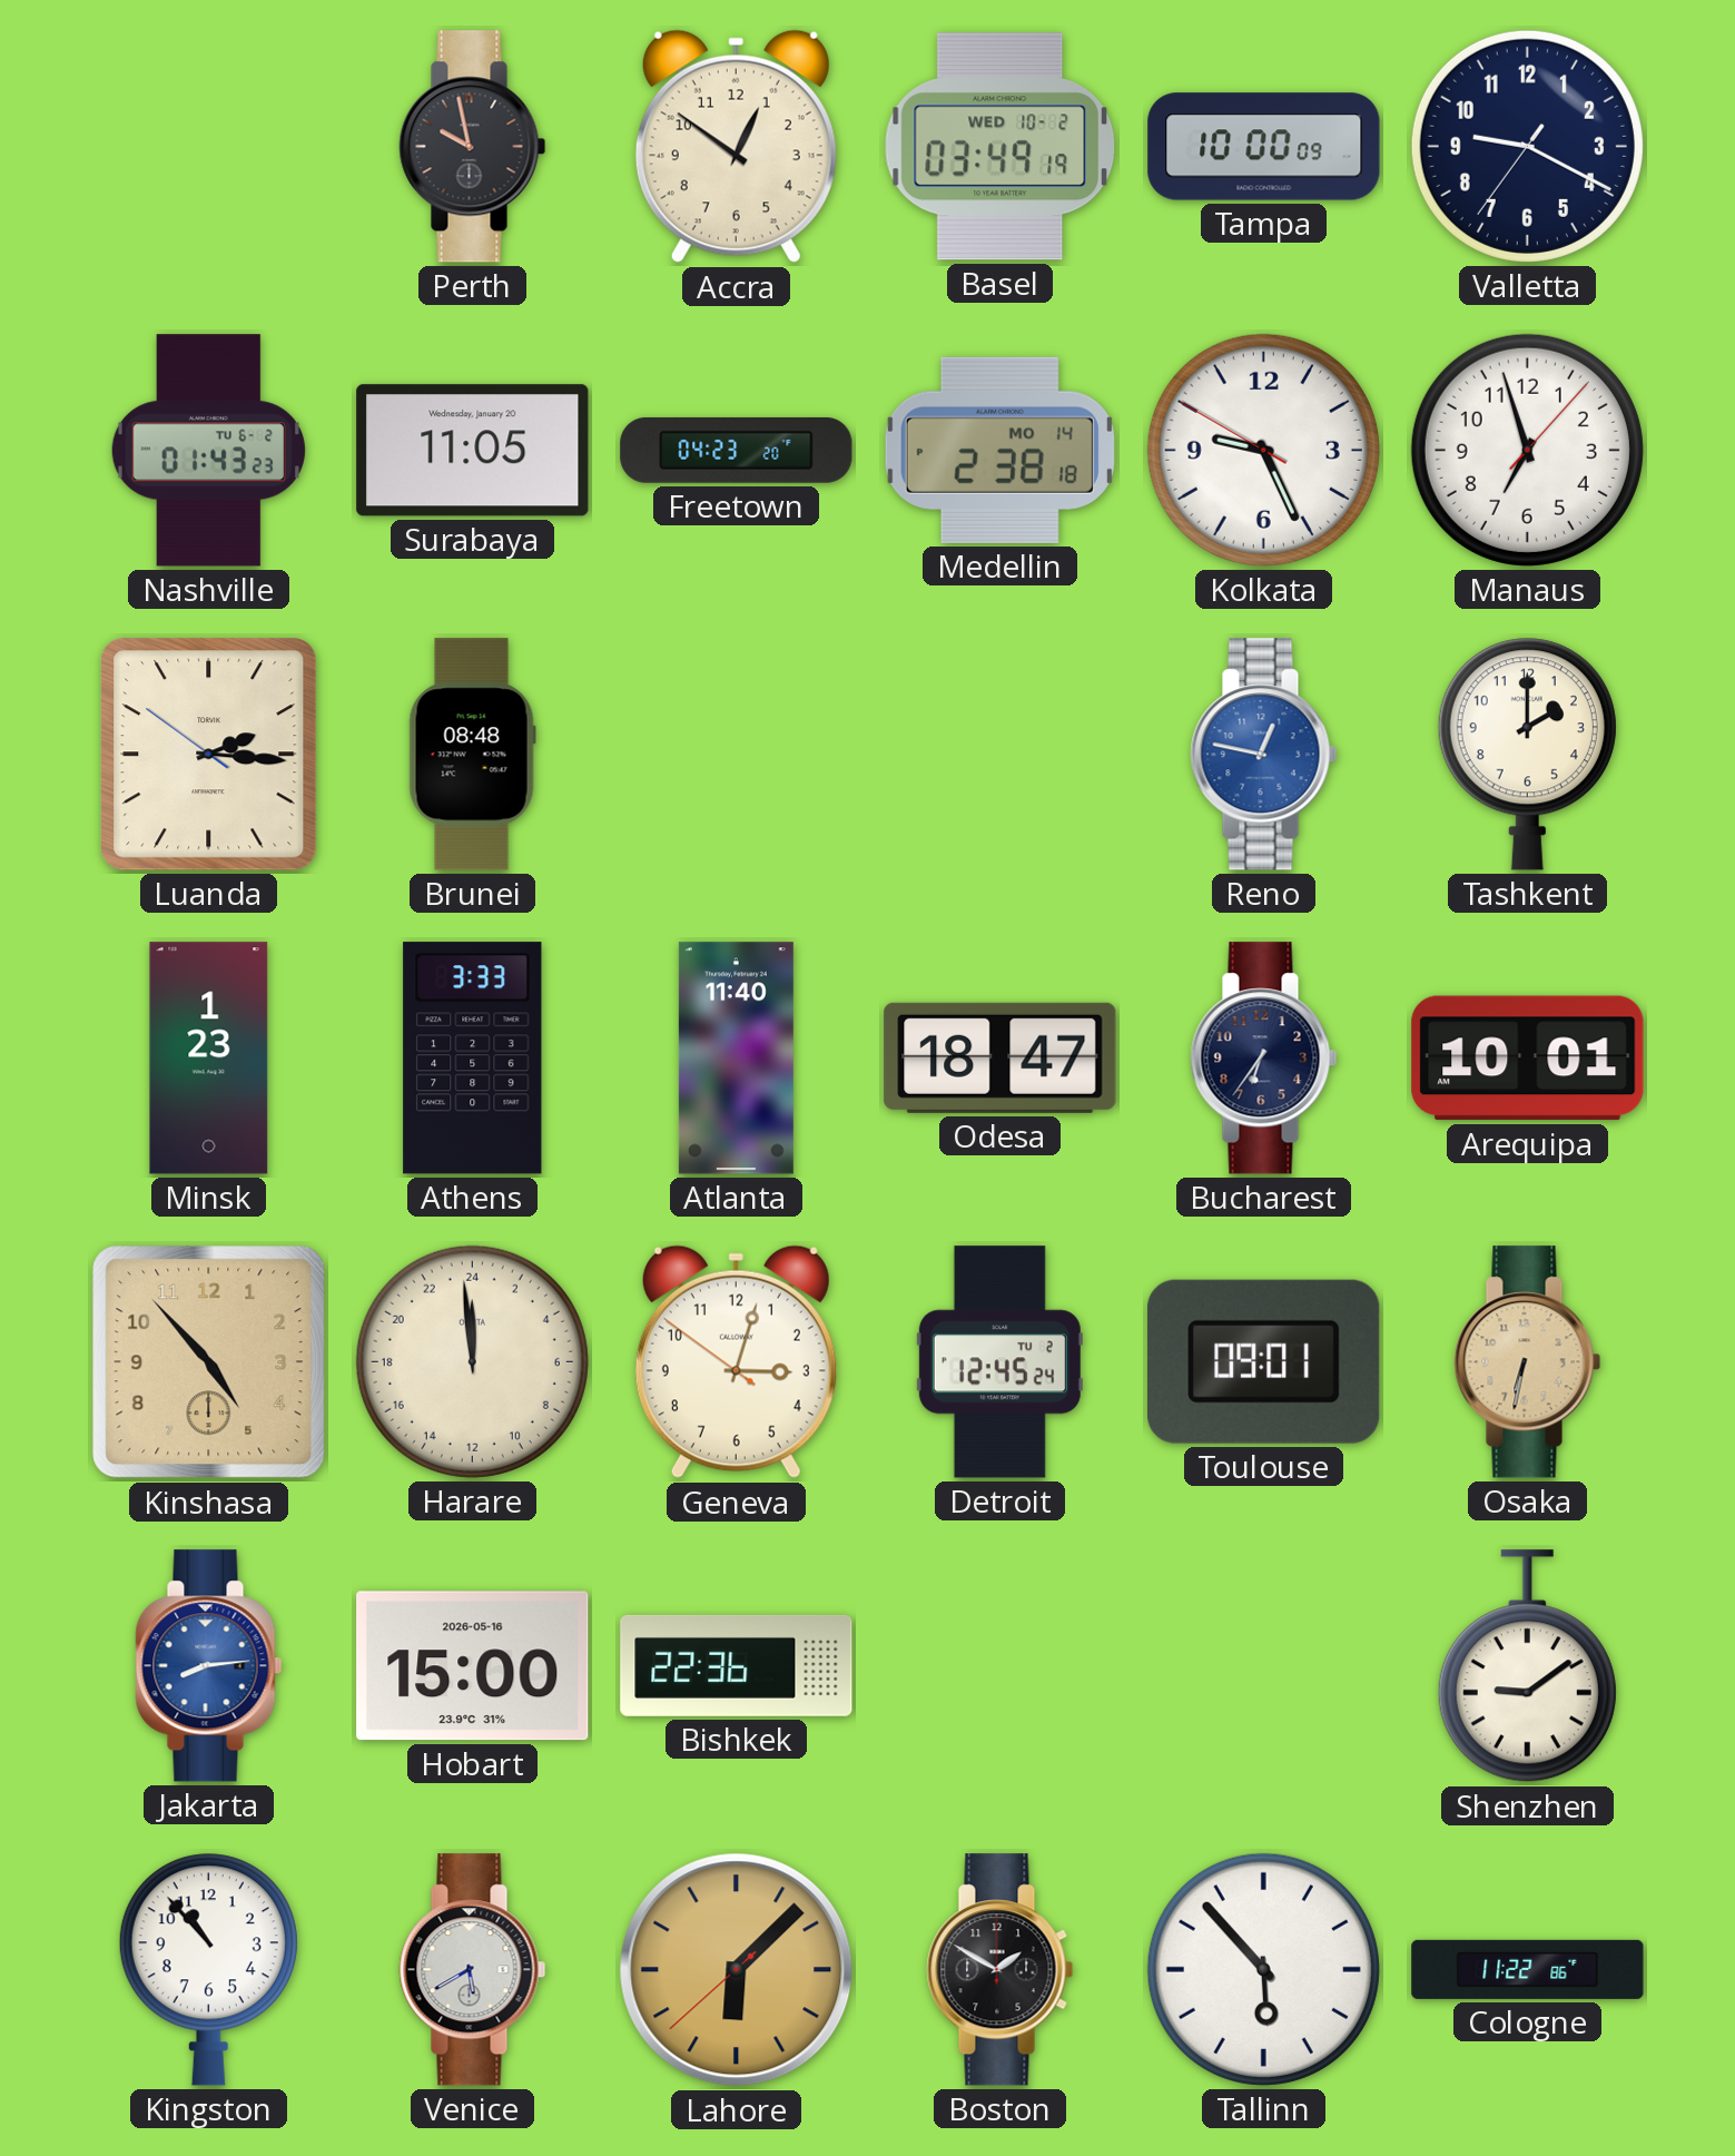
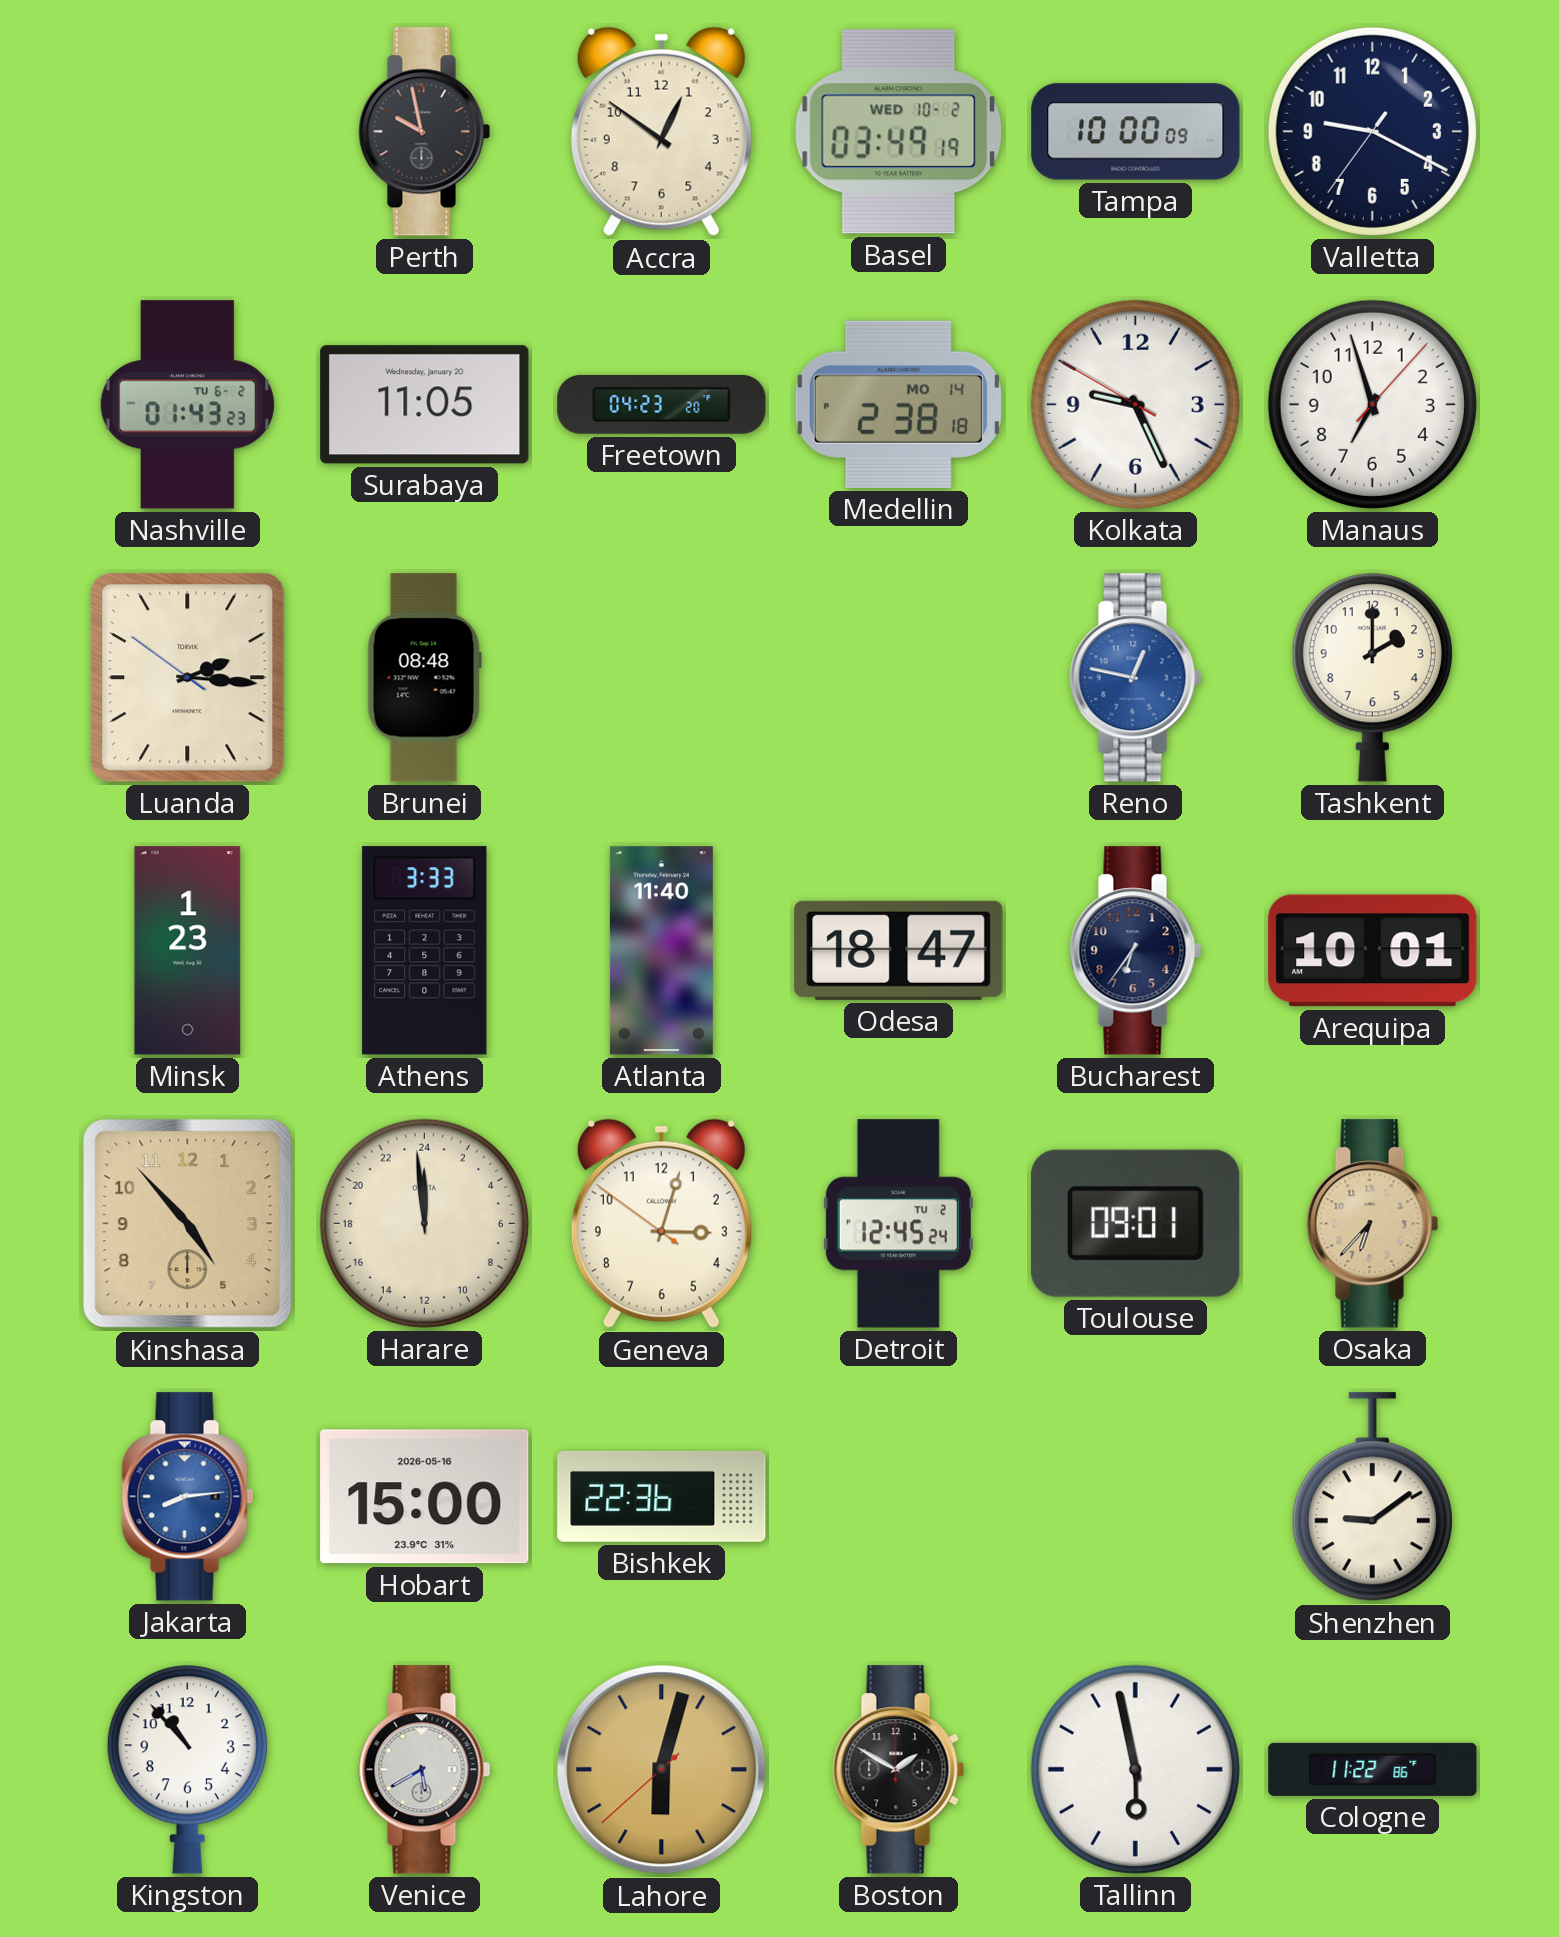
Osaka: 6:32 -> 6:37
Lahore: 6:07 -> 6:02
Tallinn: 5:53 -> 5:58
